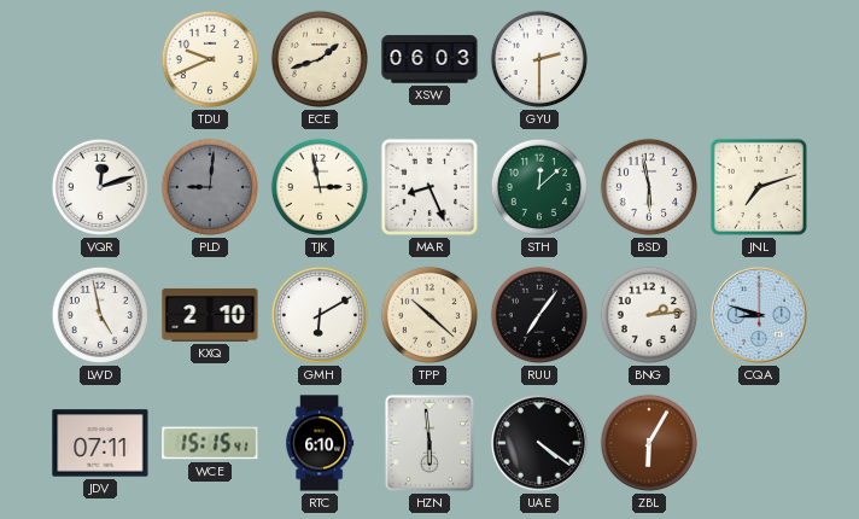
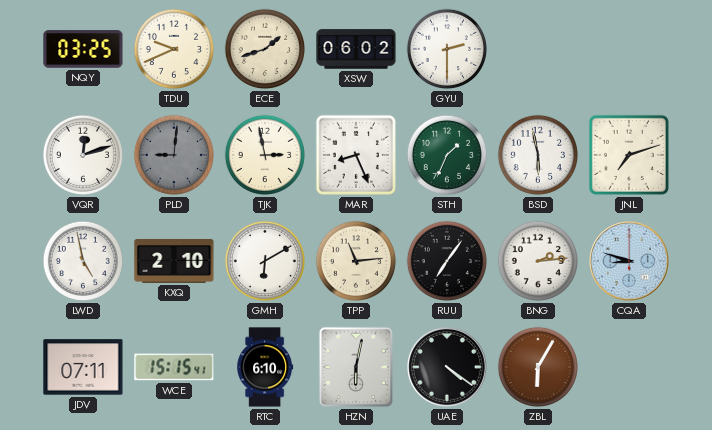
NQY: none -> 03:25
XSW: 06:03 -> 06:02
STH: 12:08 -> 1:34
TPP: 10:22 -> 11:14
HZN: 5:59 -> 6:02
